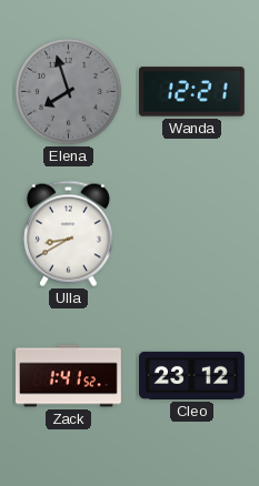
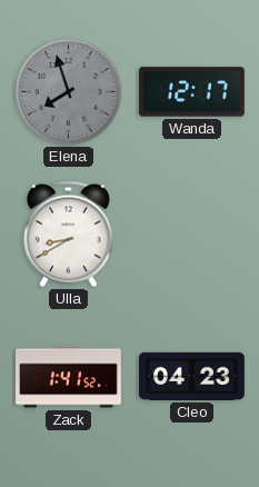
Wanda: 12:21 -> 12:17
Cleo: 23:12 -> 04:23
